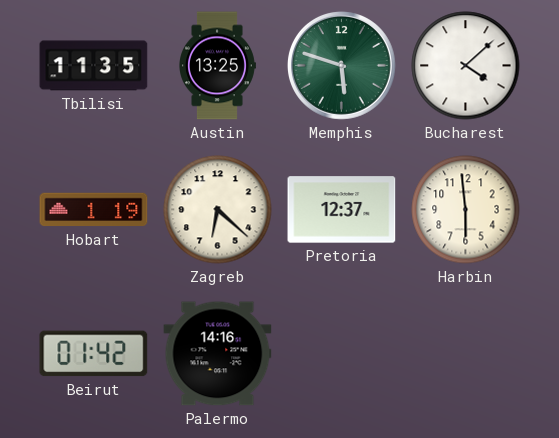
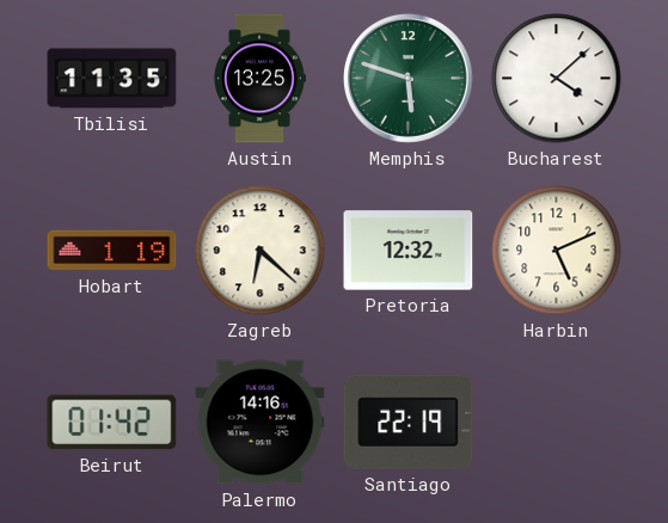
Pretoria: 12:37 -> 12:32
Harbin: 5:59 -> 5:11
Santiago: none -> 22:19
